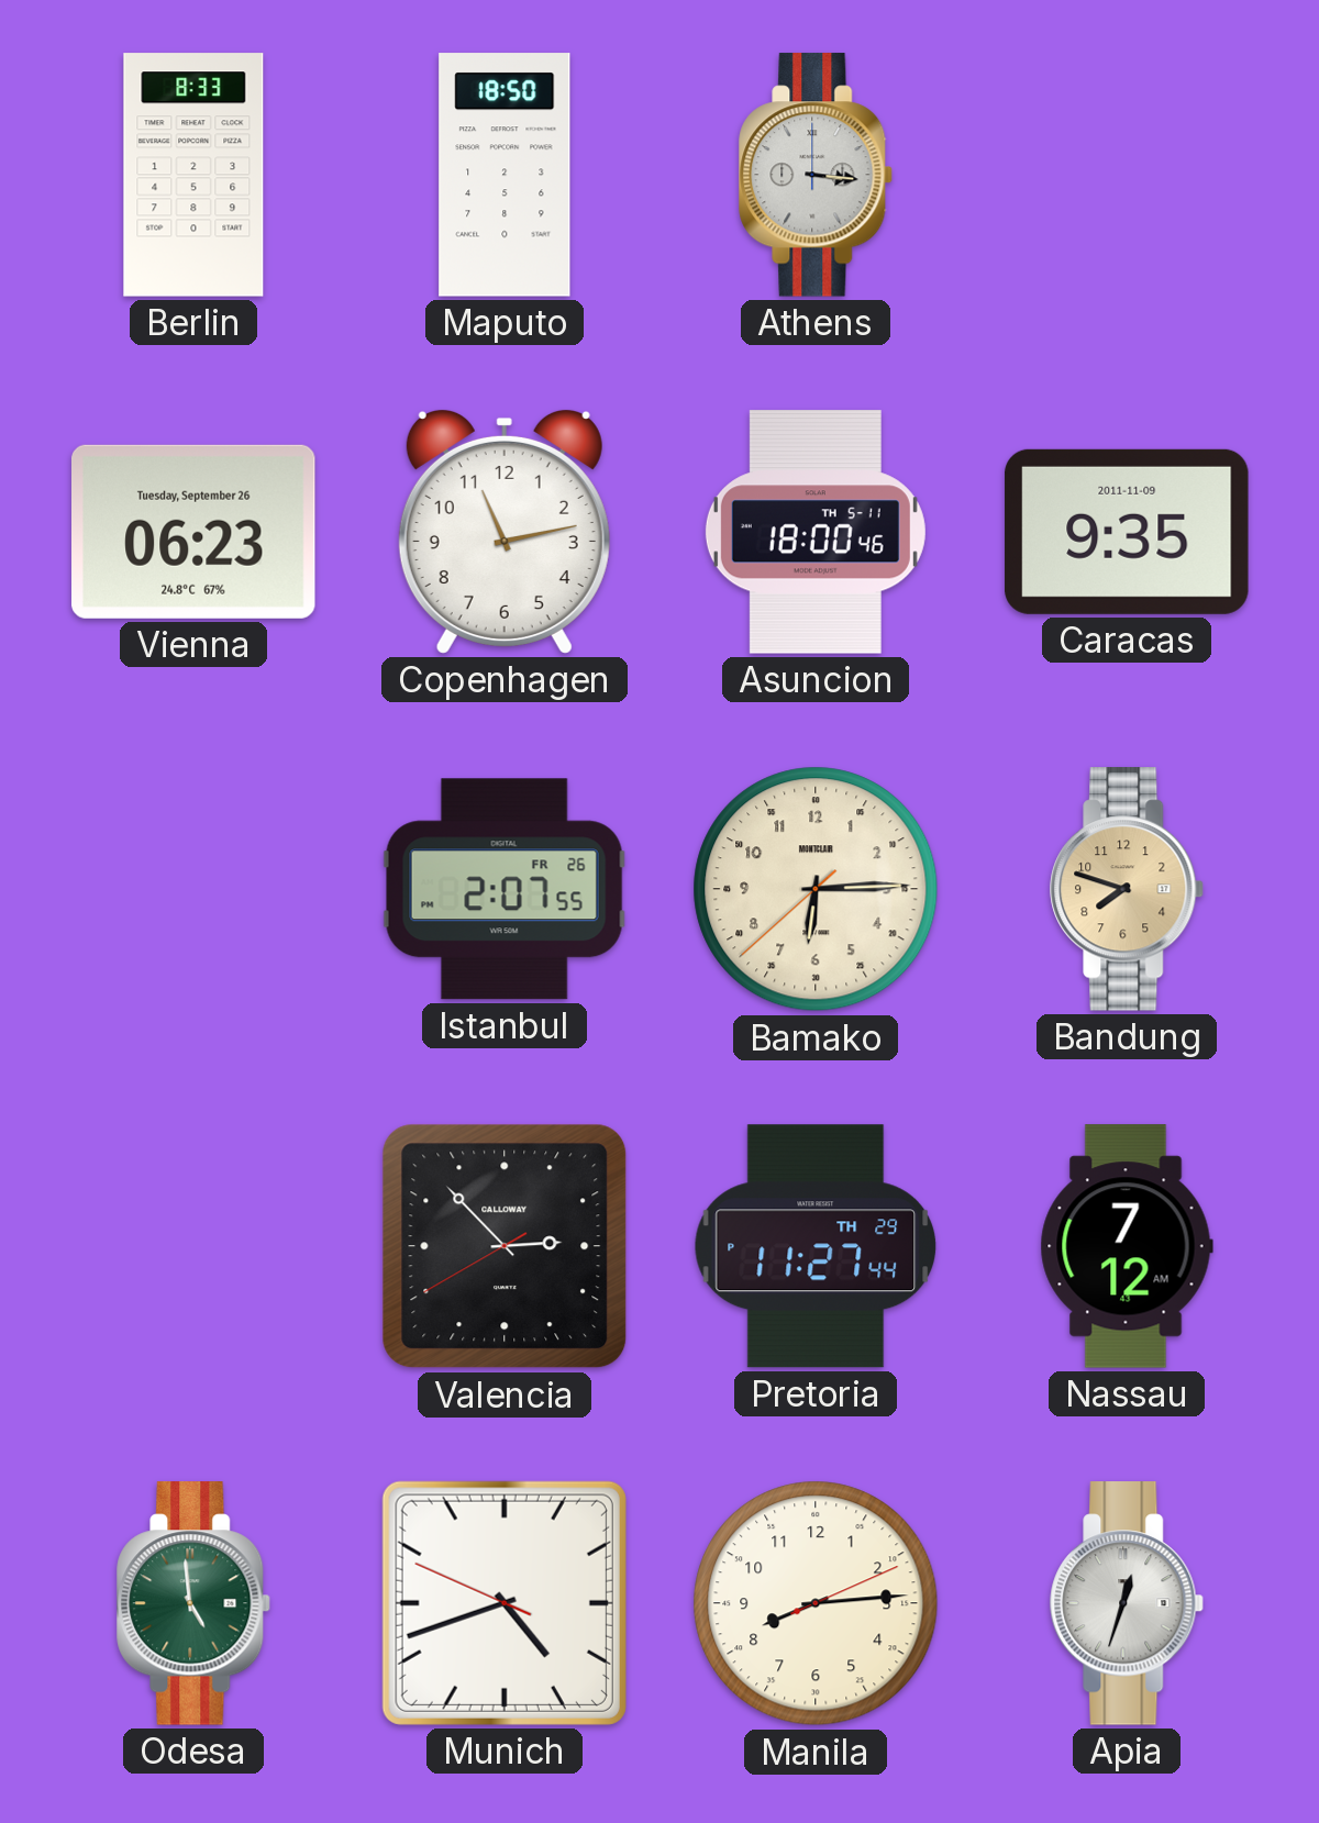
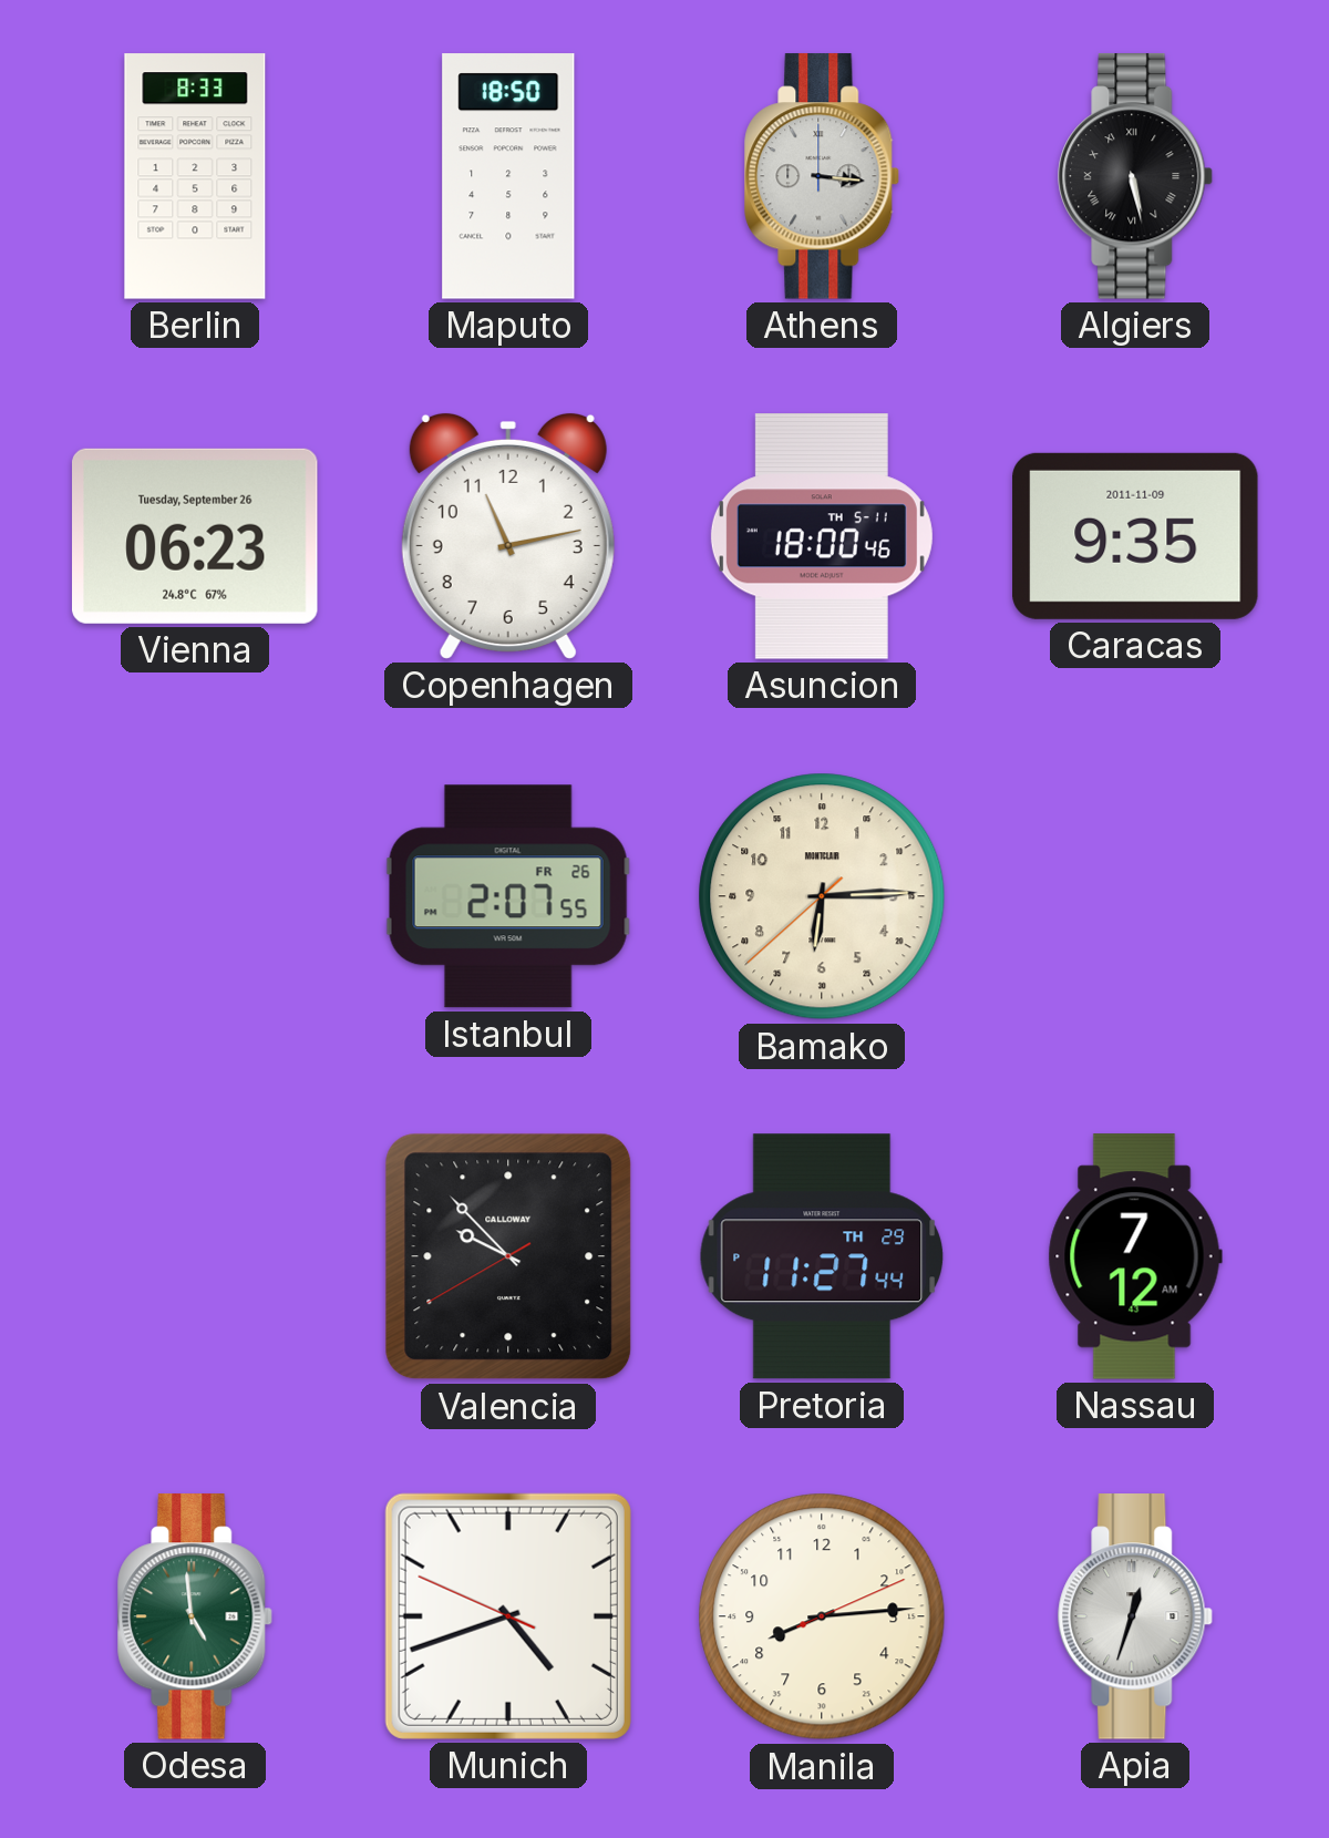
Algiers: none -> 5:28
Bandung: 7:48 -> none
Valencia: 2:52 -> 9:52
